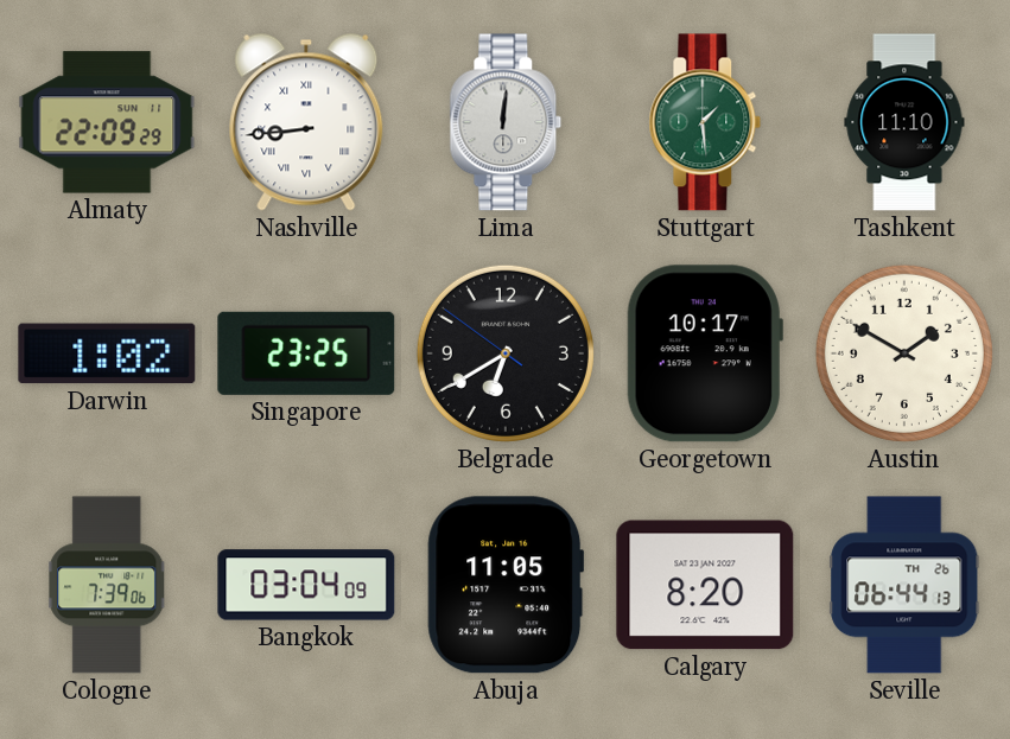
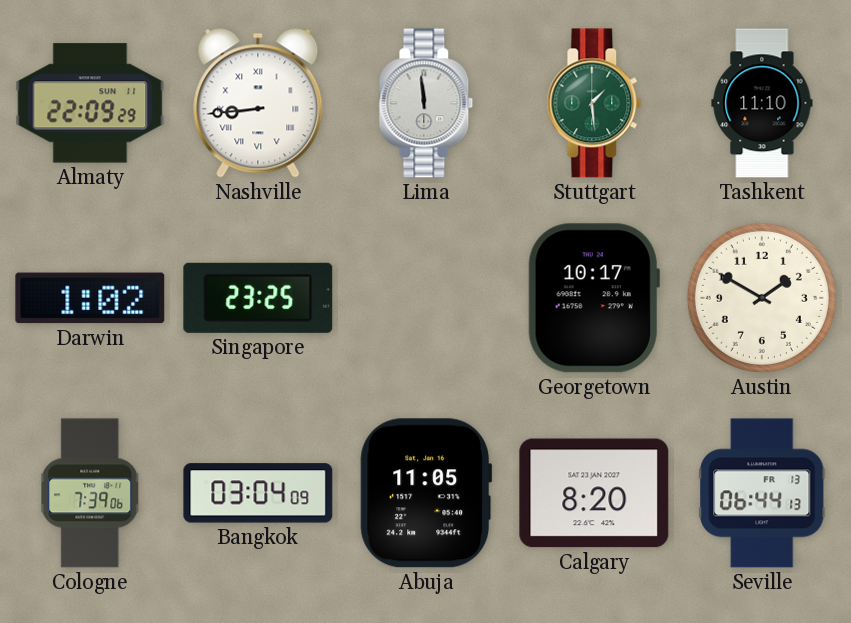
Lima: 12:01 -> 11:59
Belgrade: 6:39 -> none
Seville date: TH 26 -> FR 13
